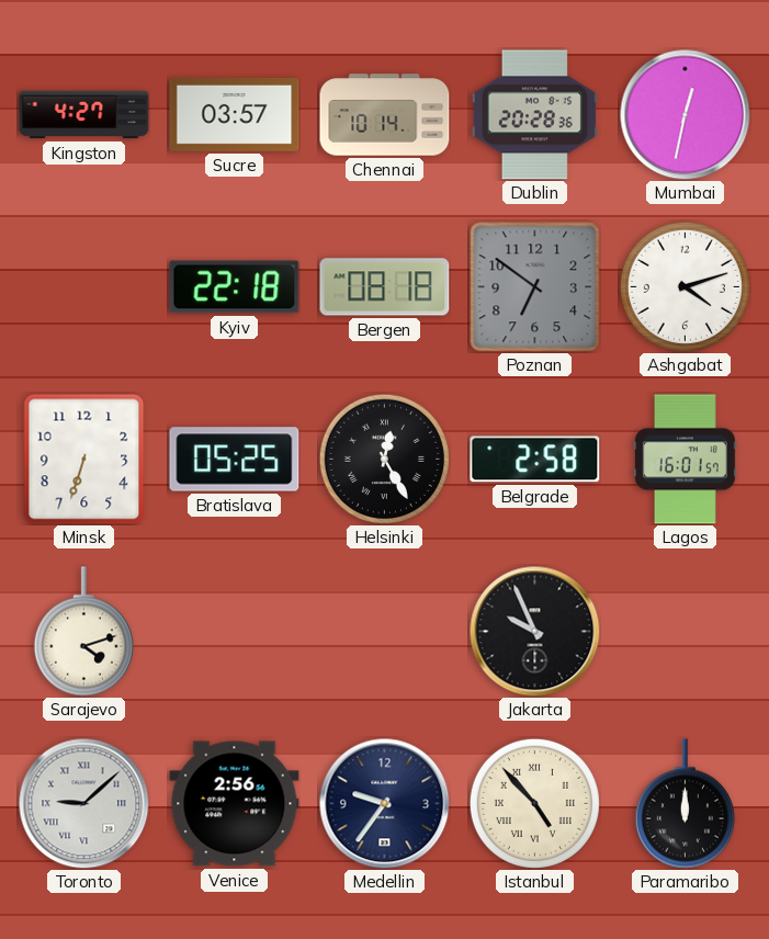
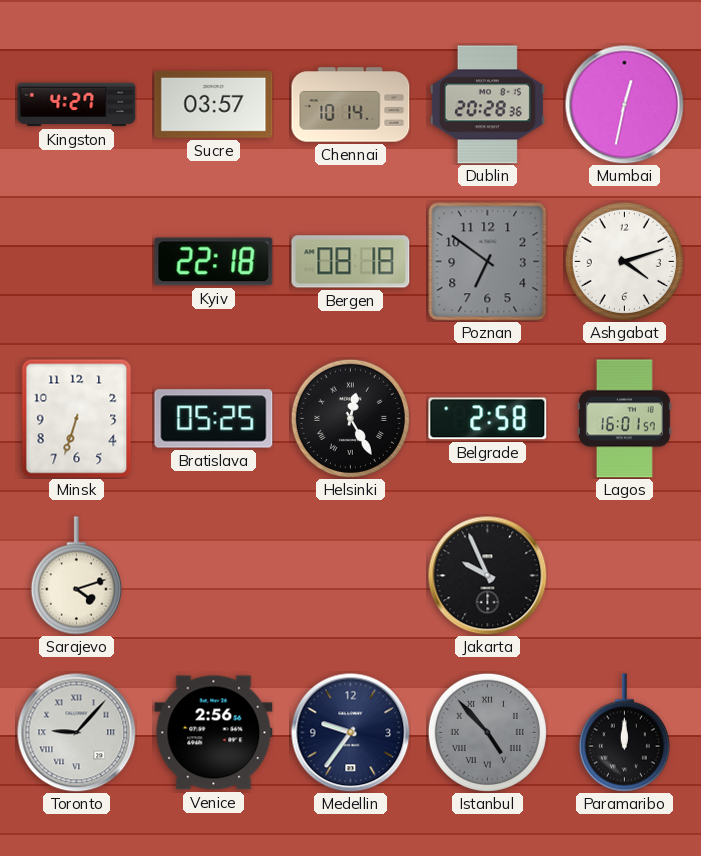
Toronto: 9:08 -> 9:07
Istanbul dial: cream -> grey
